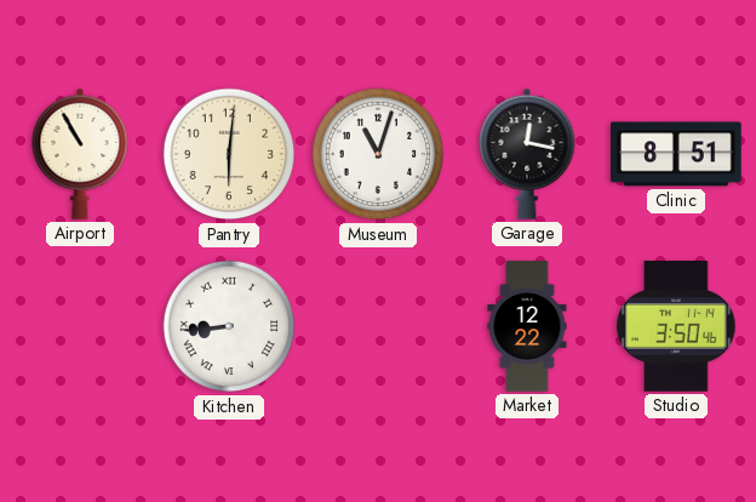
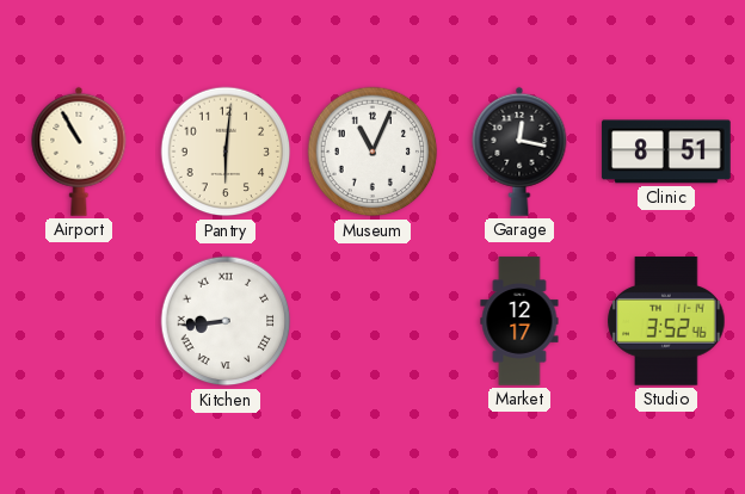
Museum: 11:03 -> 11:04
Market: 12:22 -> 12:17
Studio: 3:50 -> 3:52
